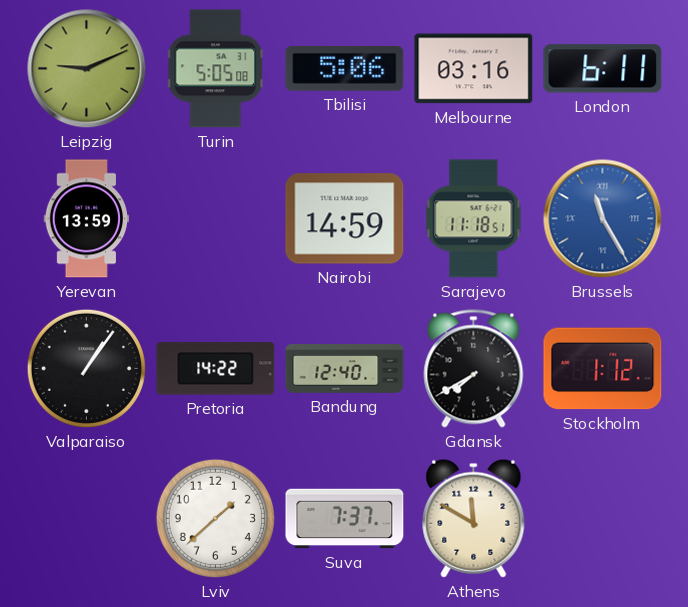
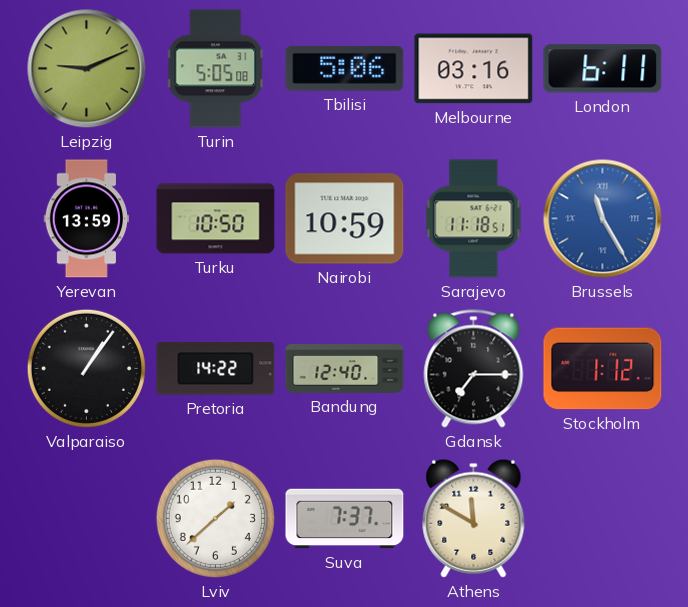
Turku: none -> 10:50
Nairobi: 14:59 -> 10:59
Gdansk: 7:40 -> 7:15
